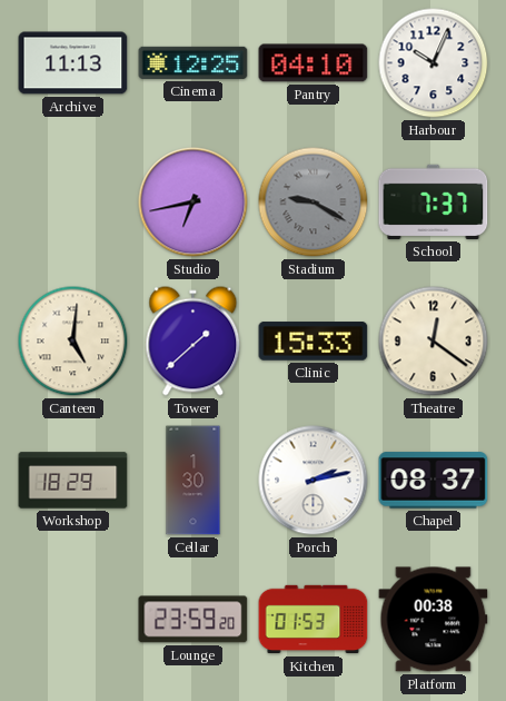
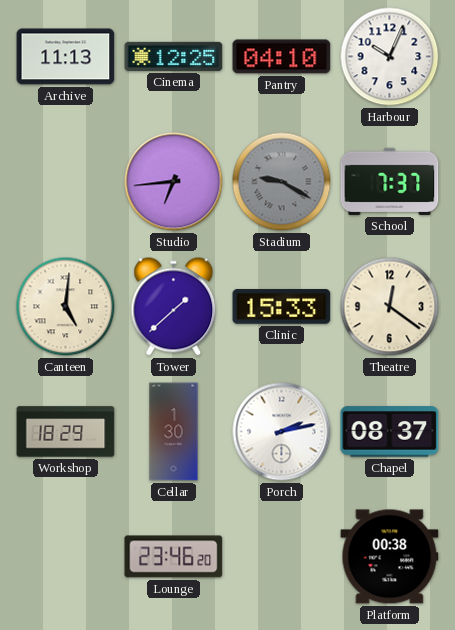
Studio: 6:43 -> 6:44
Lounge: 23:59 -> 23:46
Kitchen: 01:53 -> none
